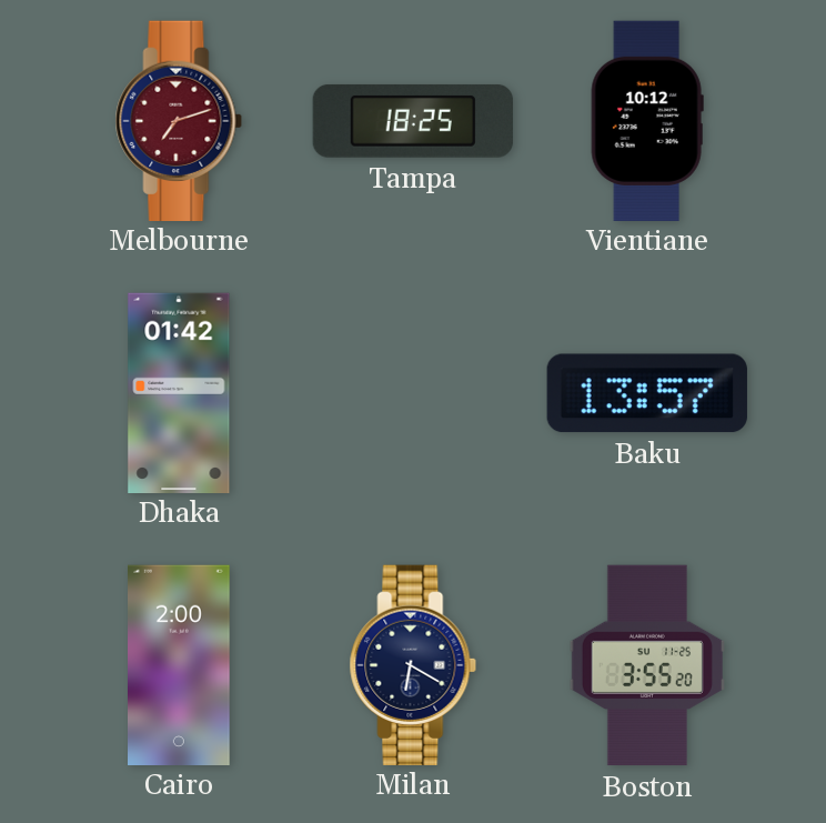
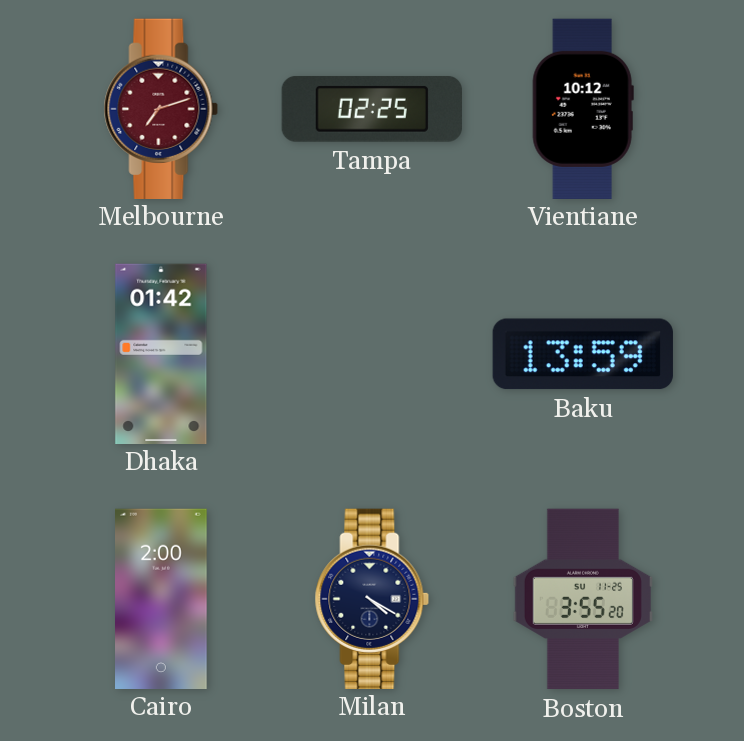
Tampa: 18:25 -> 02:25
Baku: 13:57 -> 13:59
Milan: 6:20 -> 4:20
